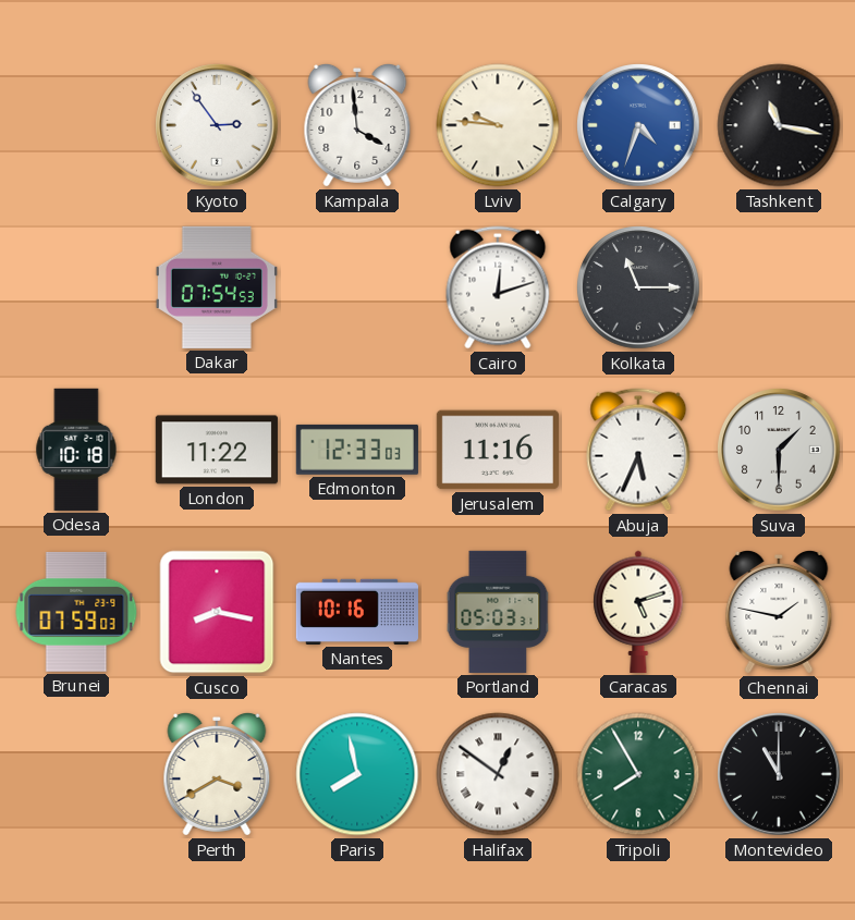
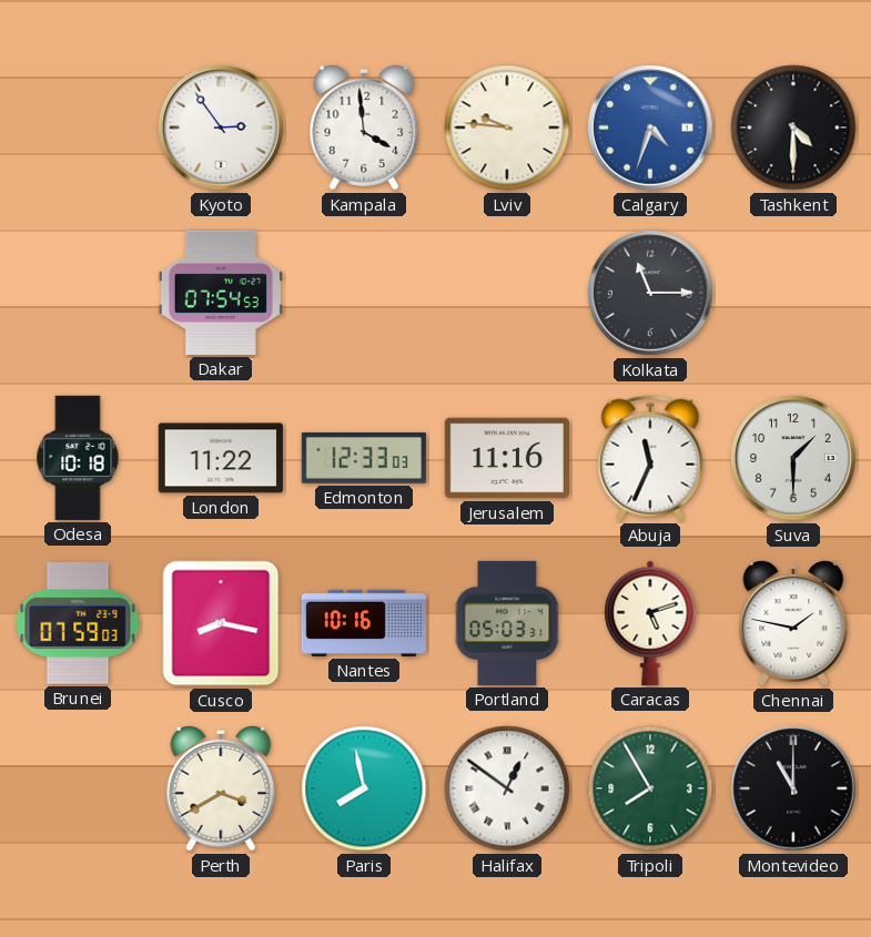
Tashkent: 11:17 -> 4:30
Cairo: 12:12 -> none
Abuja: 5:34 -> 11:34
